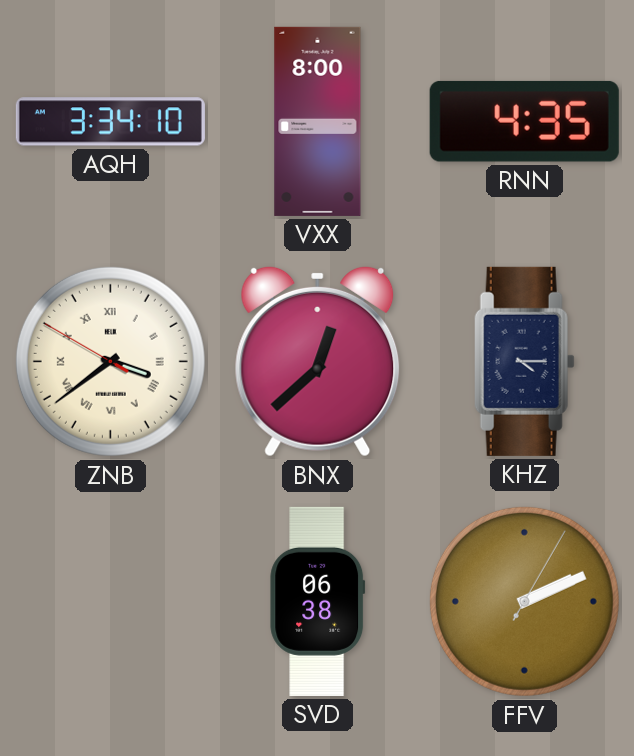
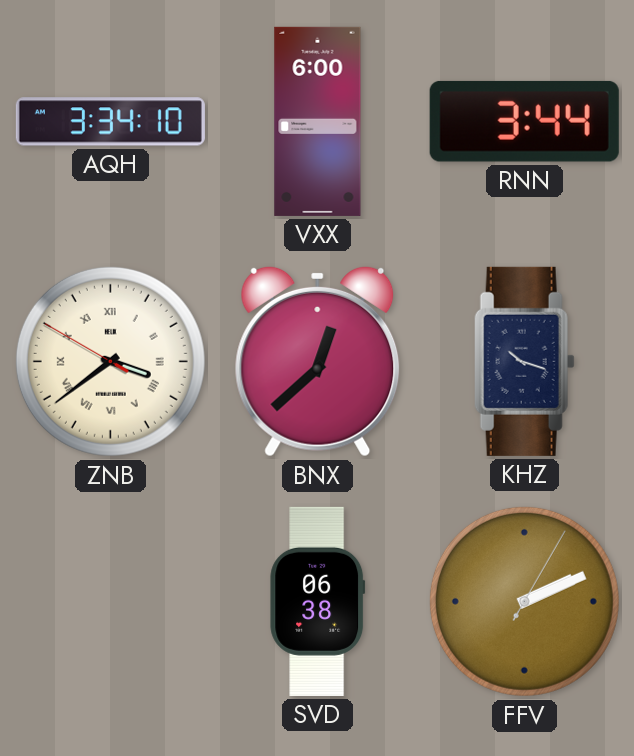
VXX: 8:00 -> 6:00
RNN: 4:35 -> 3:44
KHZ: 4:15 -> 10:18
